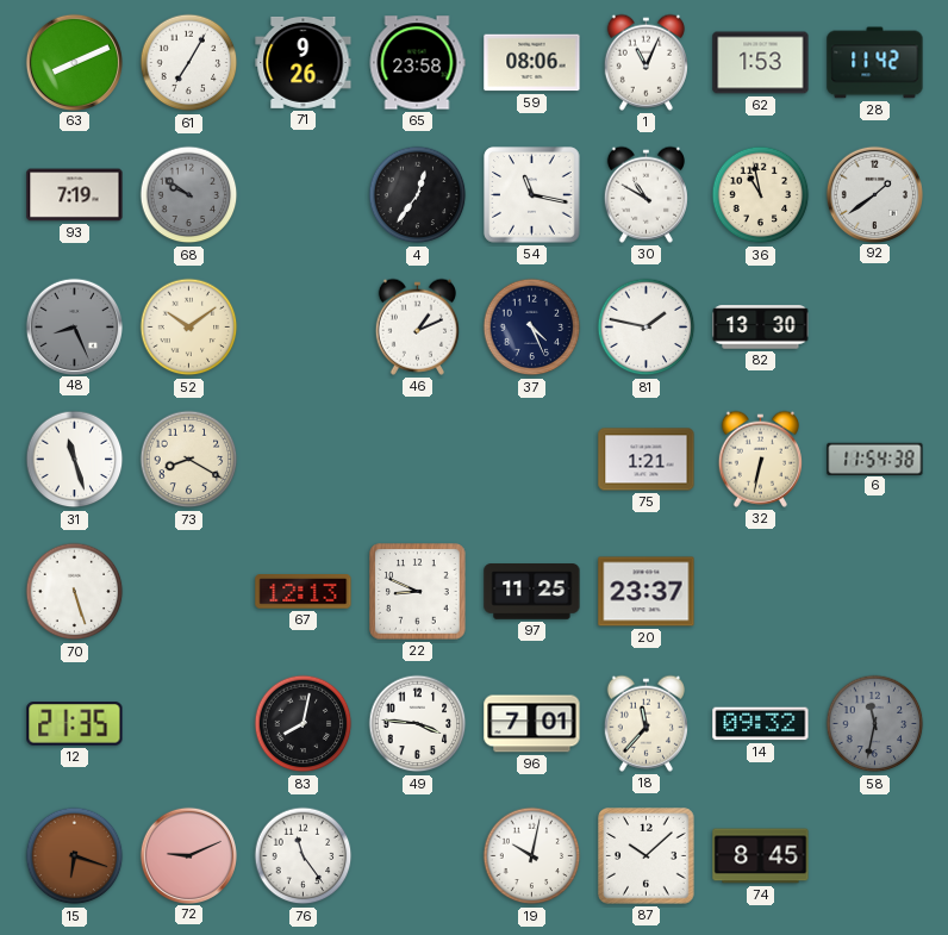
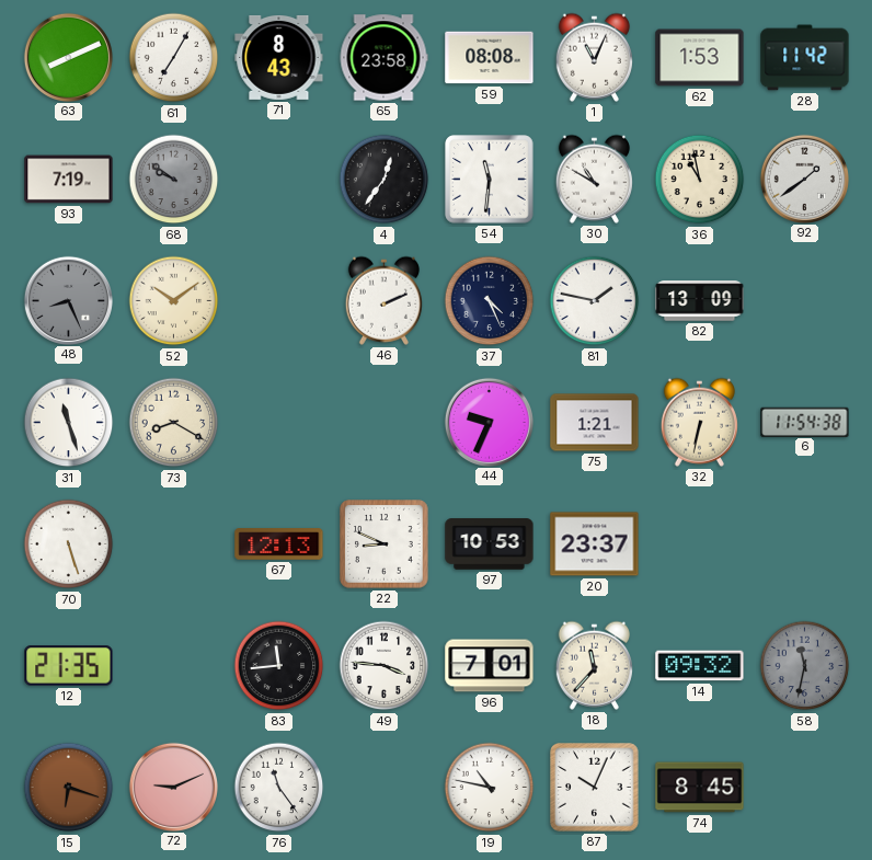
71: 9:26 -> 8:43
59: 08:06 -> 08:08
54: 11:17 -> 11:31
46: 1:11 -> 2:11
82: 13:30 -> 13:09
44: none -> 9:34
97: 11:25 -> 10:53
83: 8:02 -> 11:44
19: 10:02 -> 10:47
87: 10:08 -> 10:04
